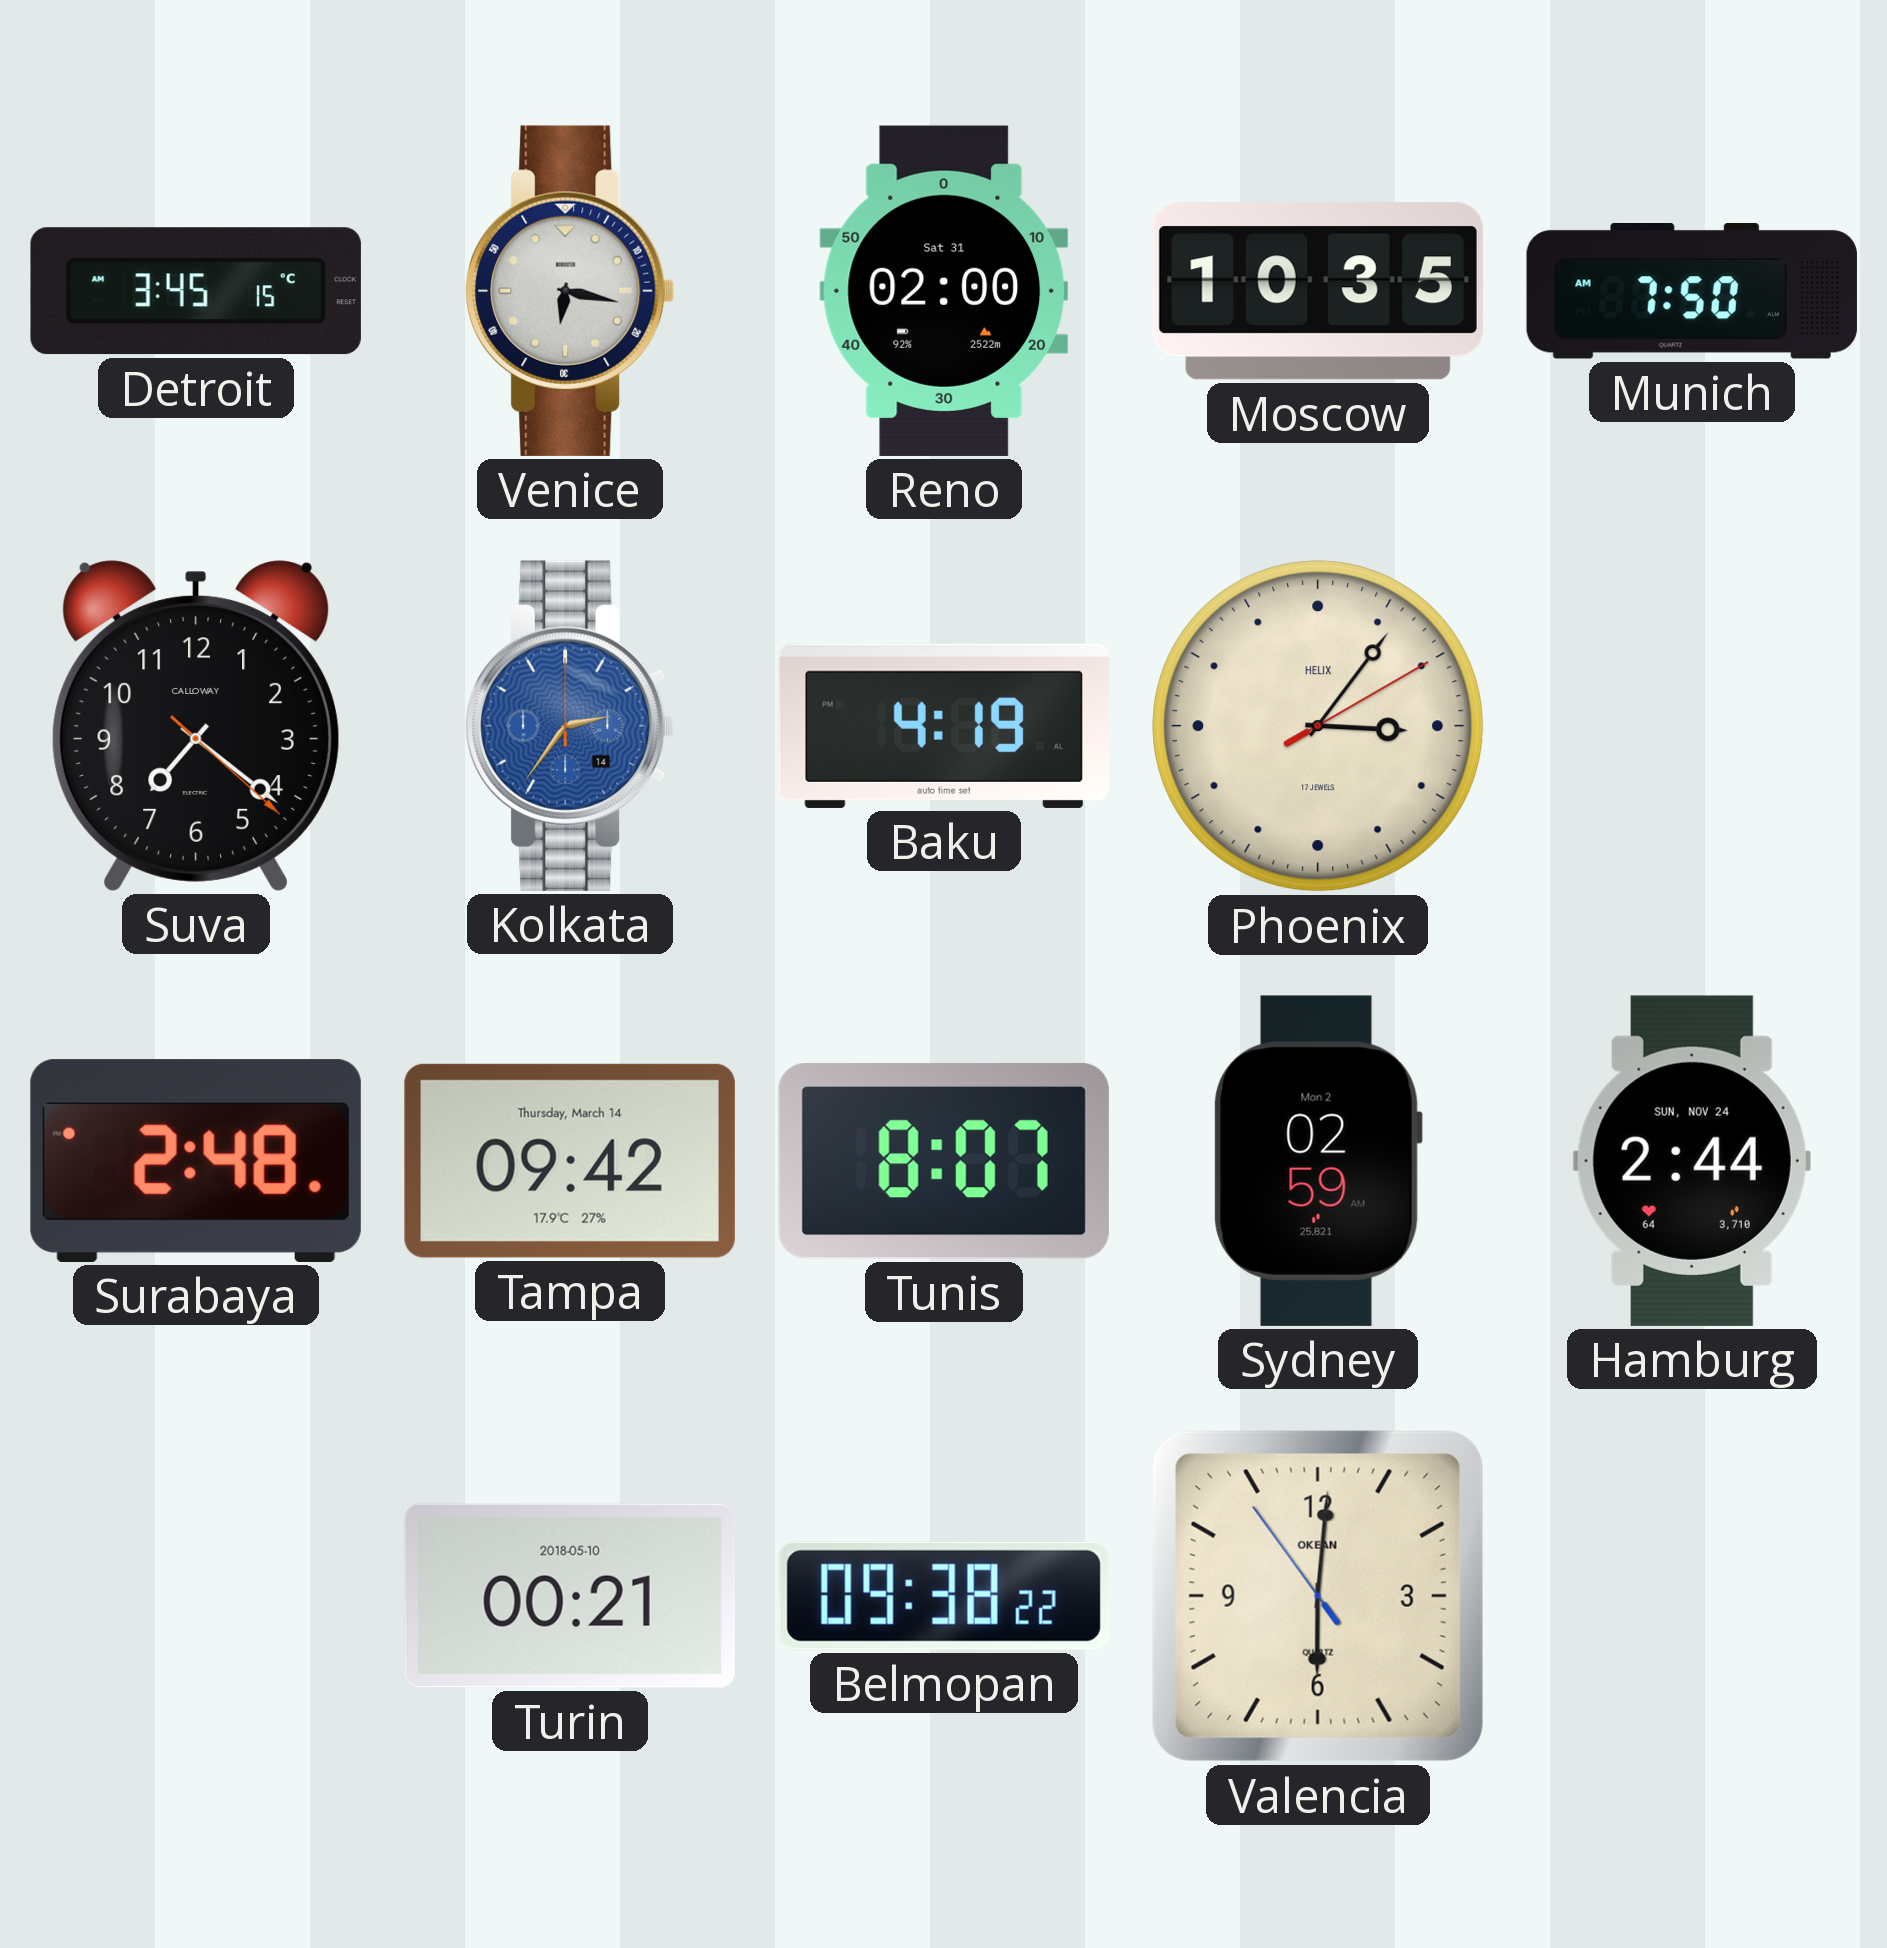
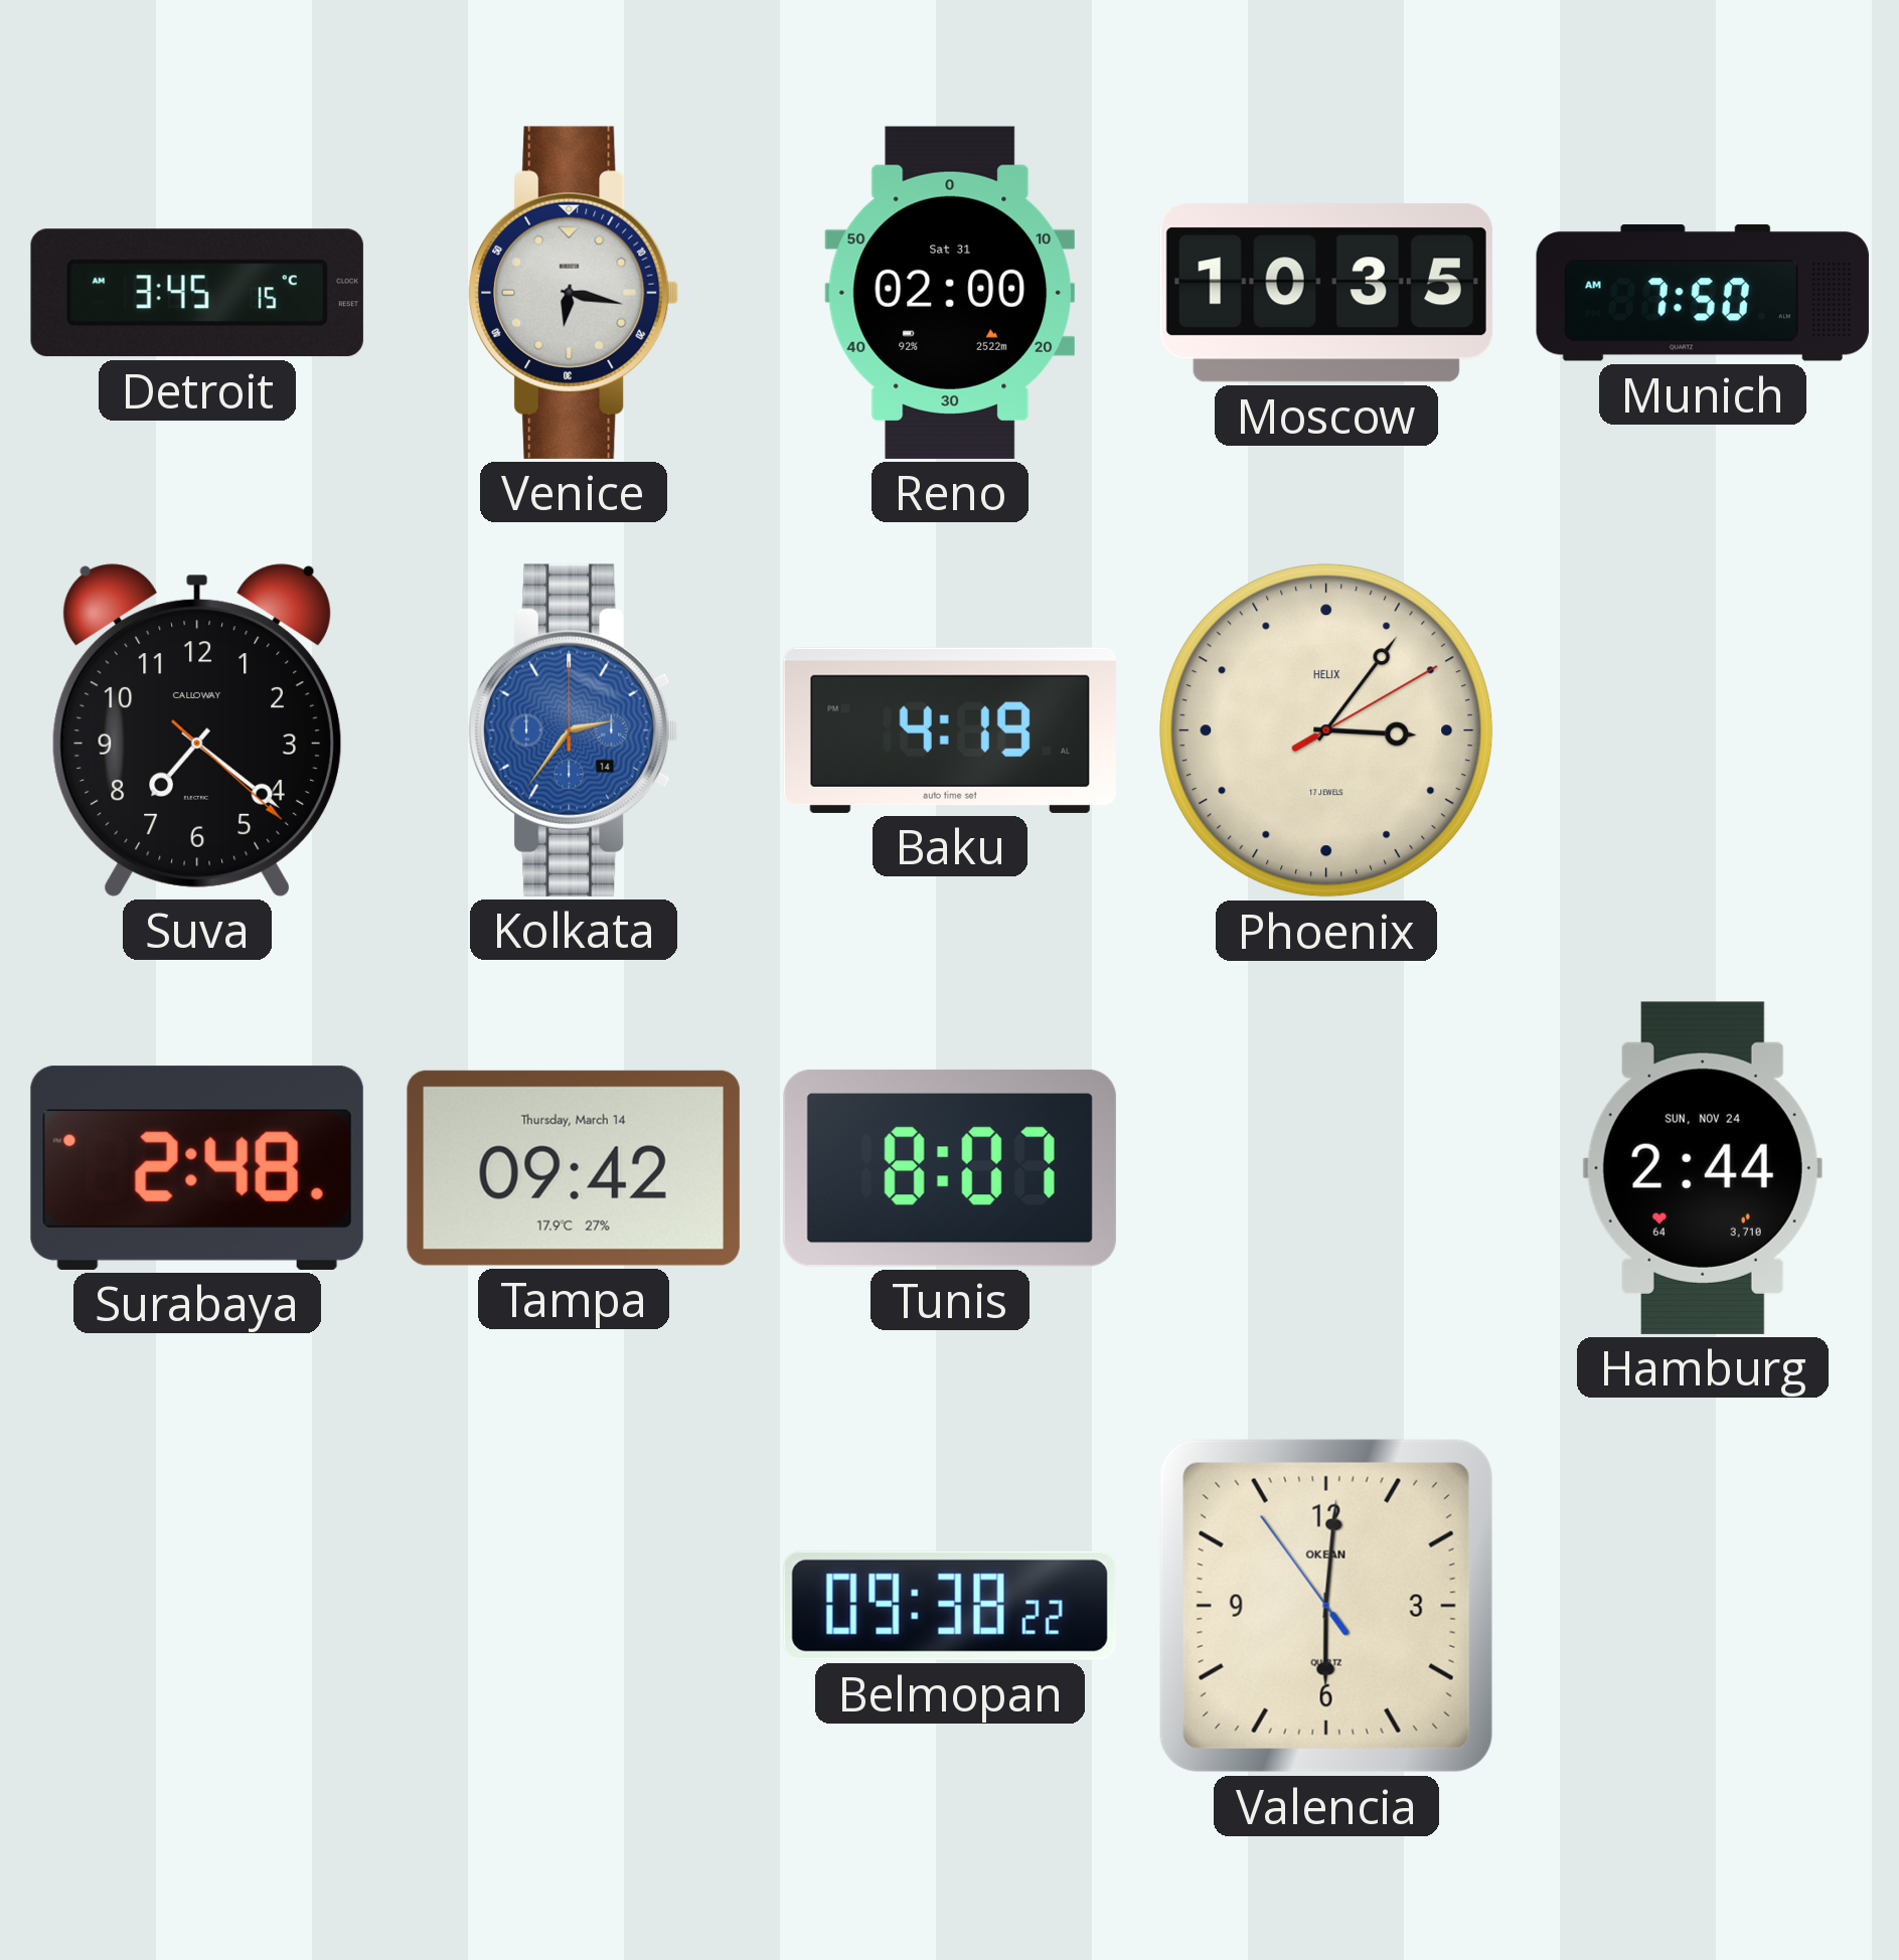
Sydney: 02:59 -> none
Turin: 00:21 -> none
